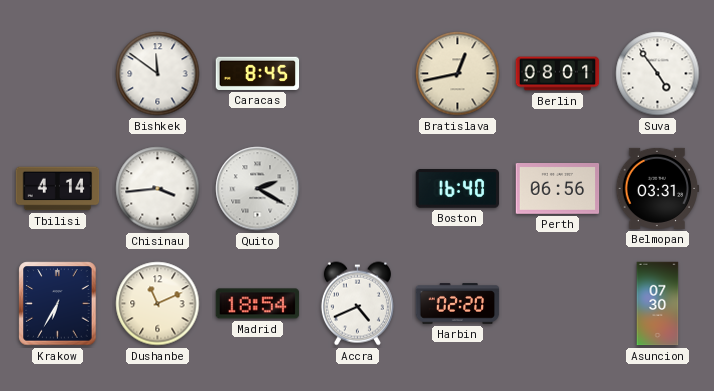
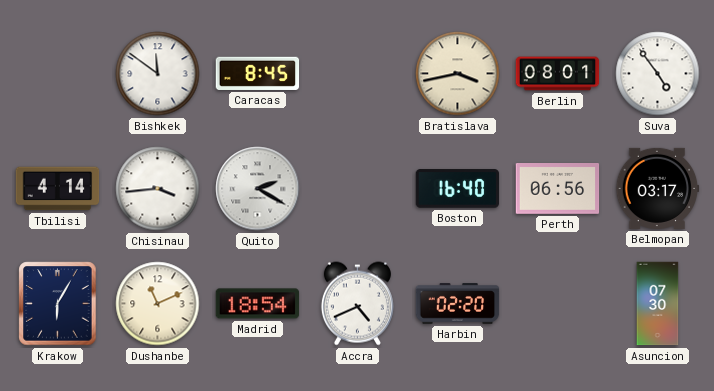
Bratislava: 12:43 -> 3:43
Belmopan: 03:31 -> 03:17
Krakow: 6:35 -> 6:05
